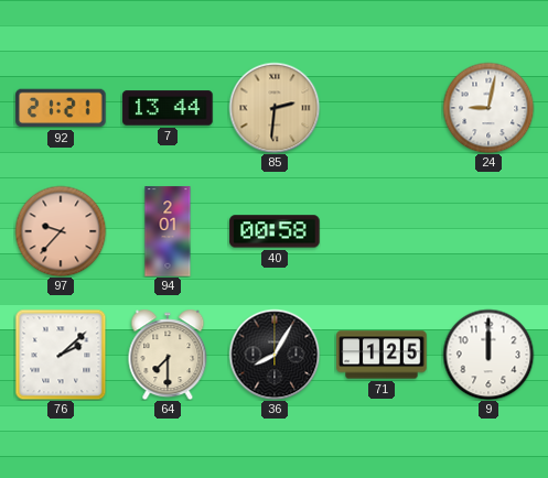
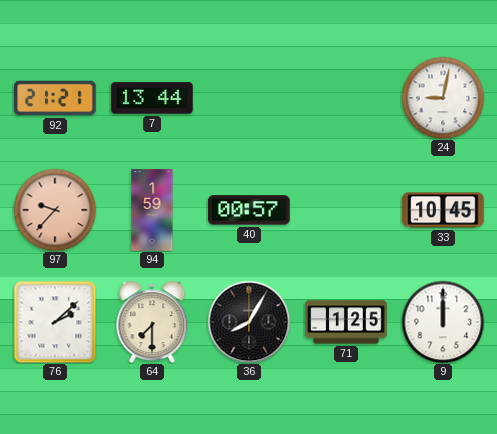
85: 2:31 -> none
94: 2:01 -> 1:59
40: 00:58 -> 00:57
33: none -> 10:45
